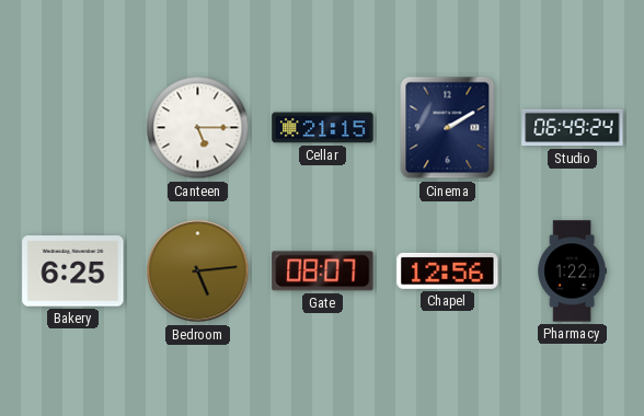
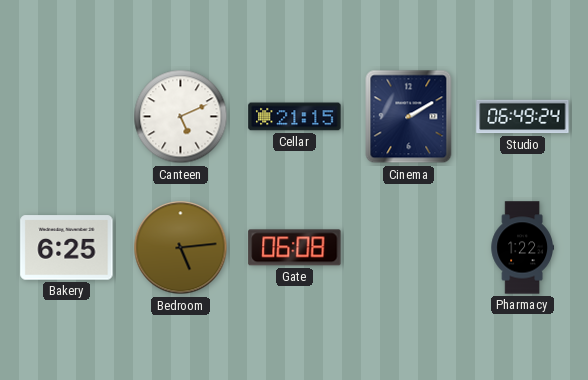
Canteen: 5:15 -> 5:11
Gate: 08:07 -> 06:08
Chapel: 12:56 -> none
